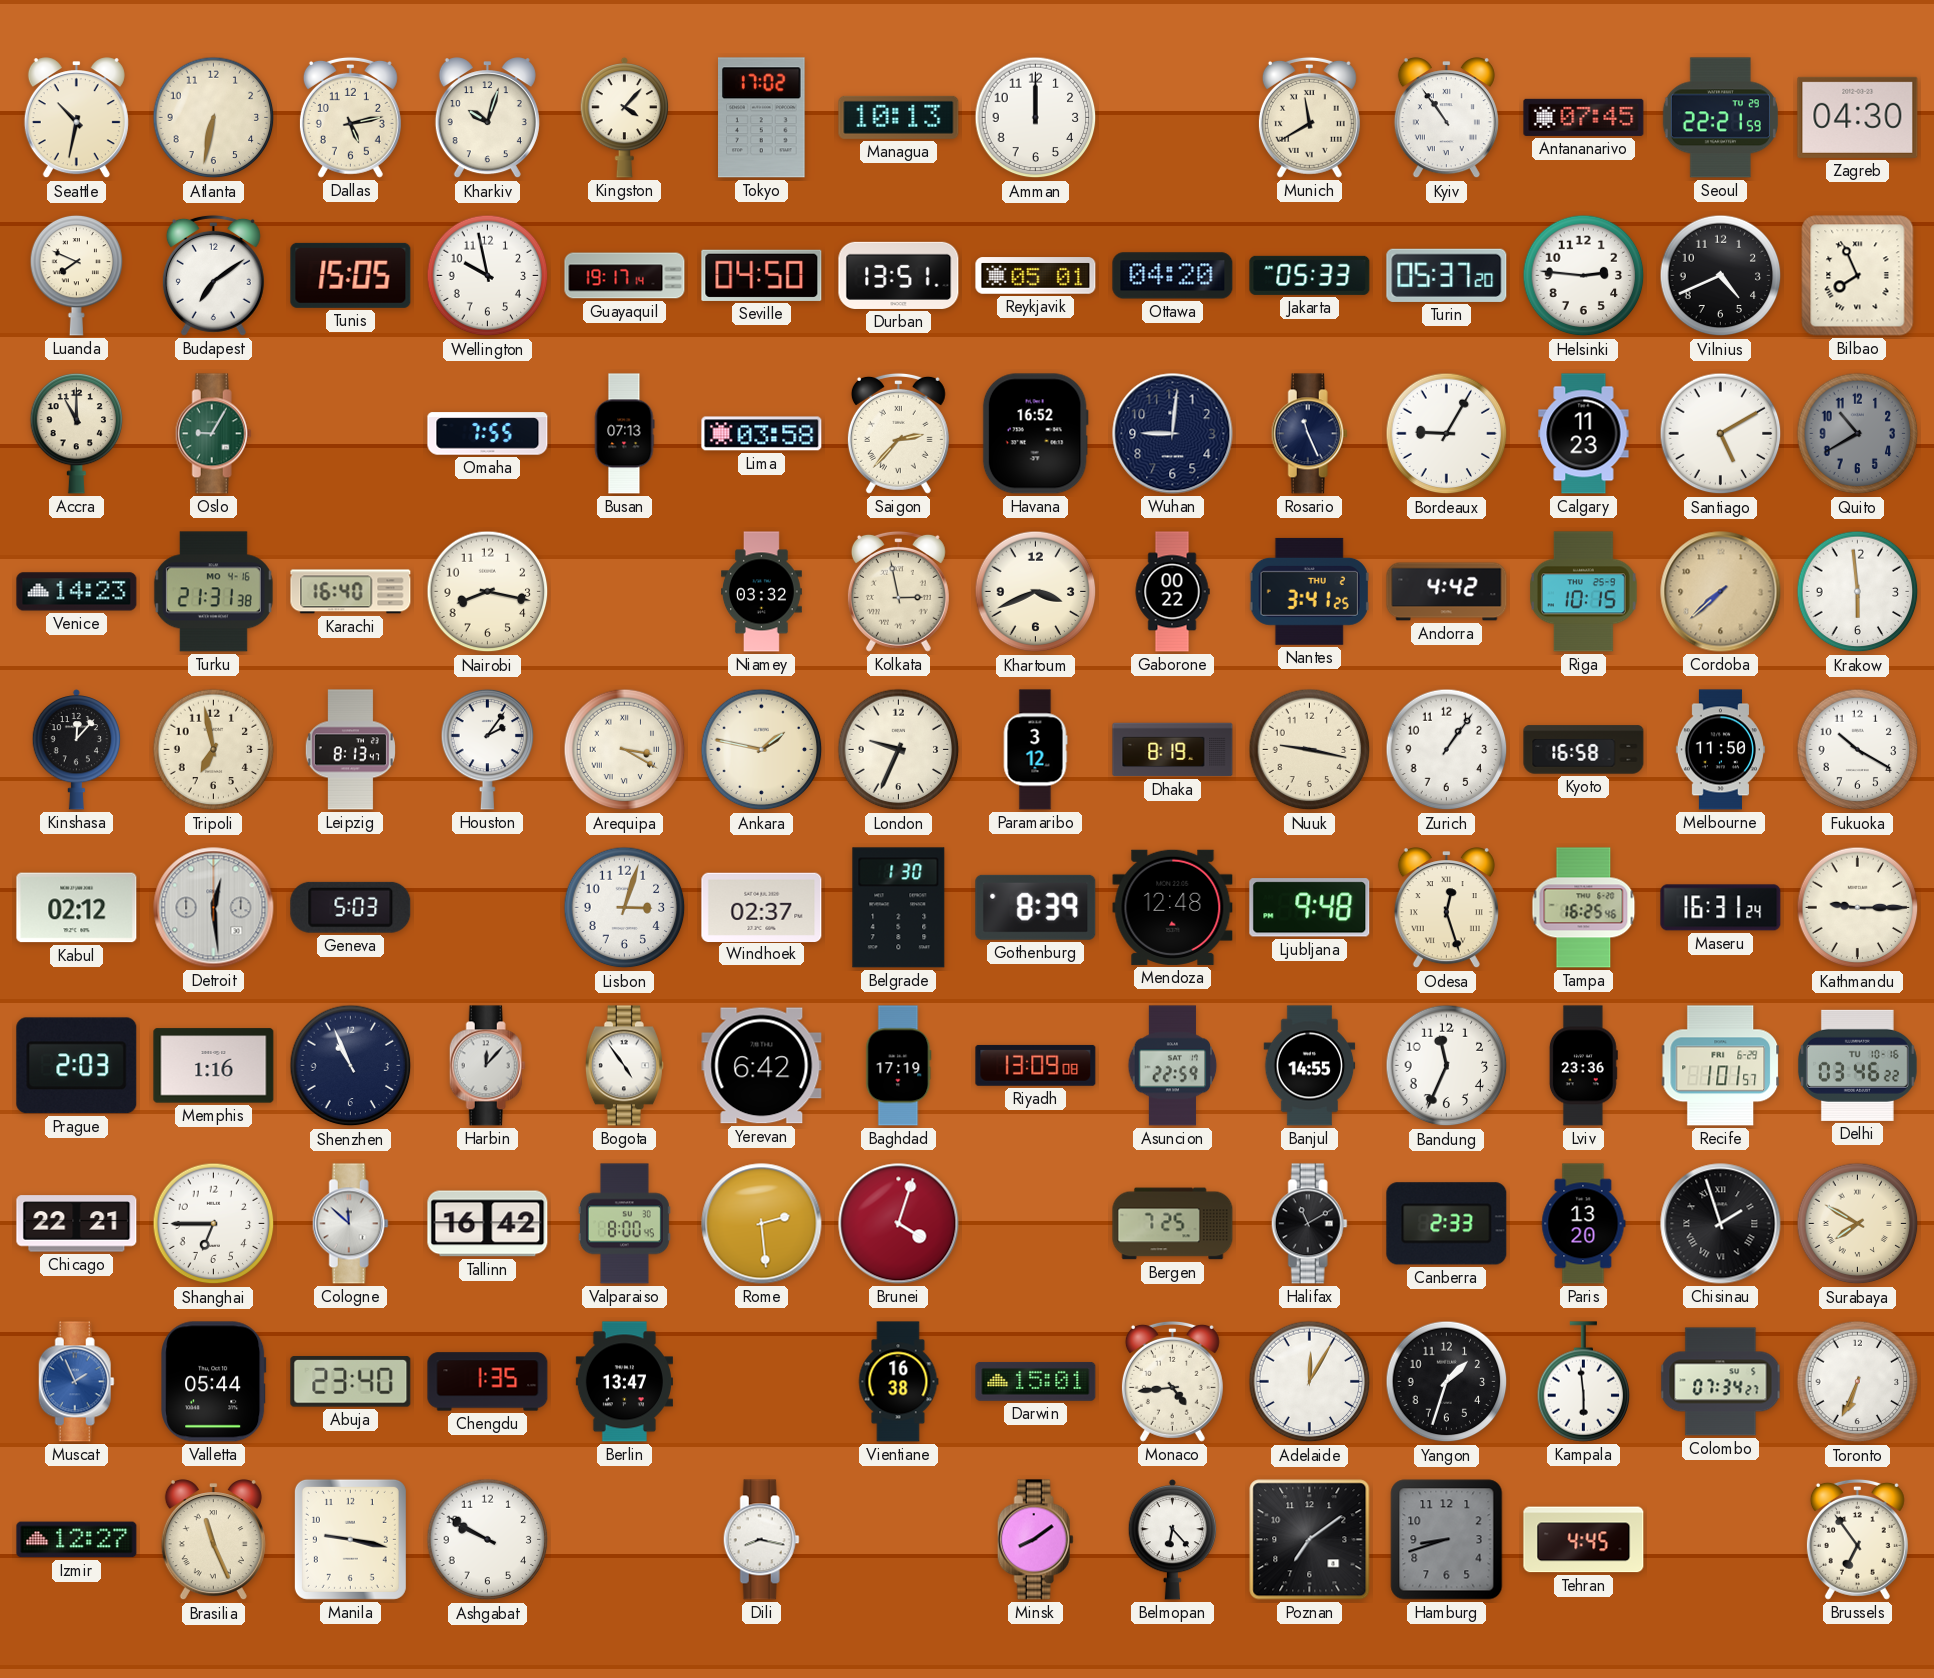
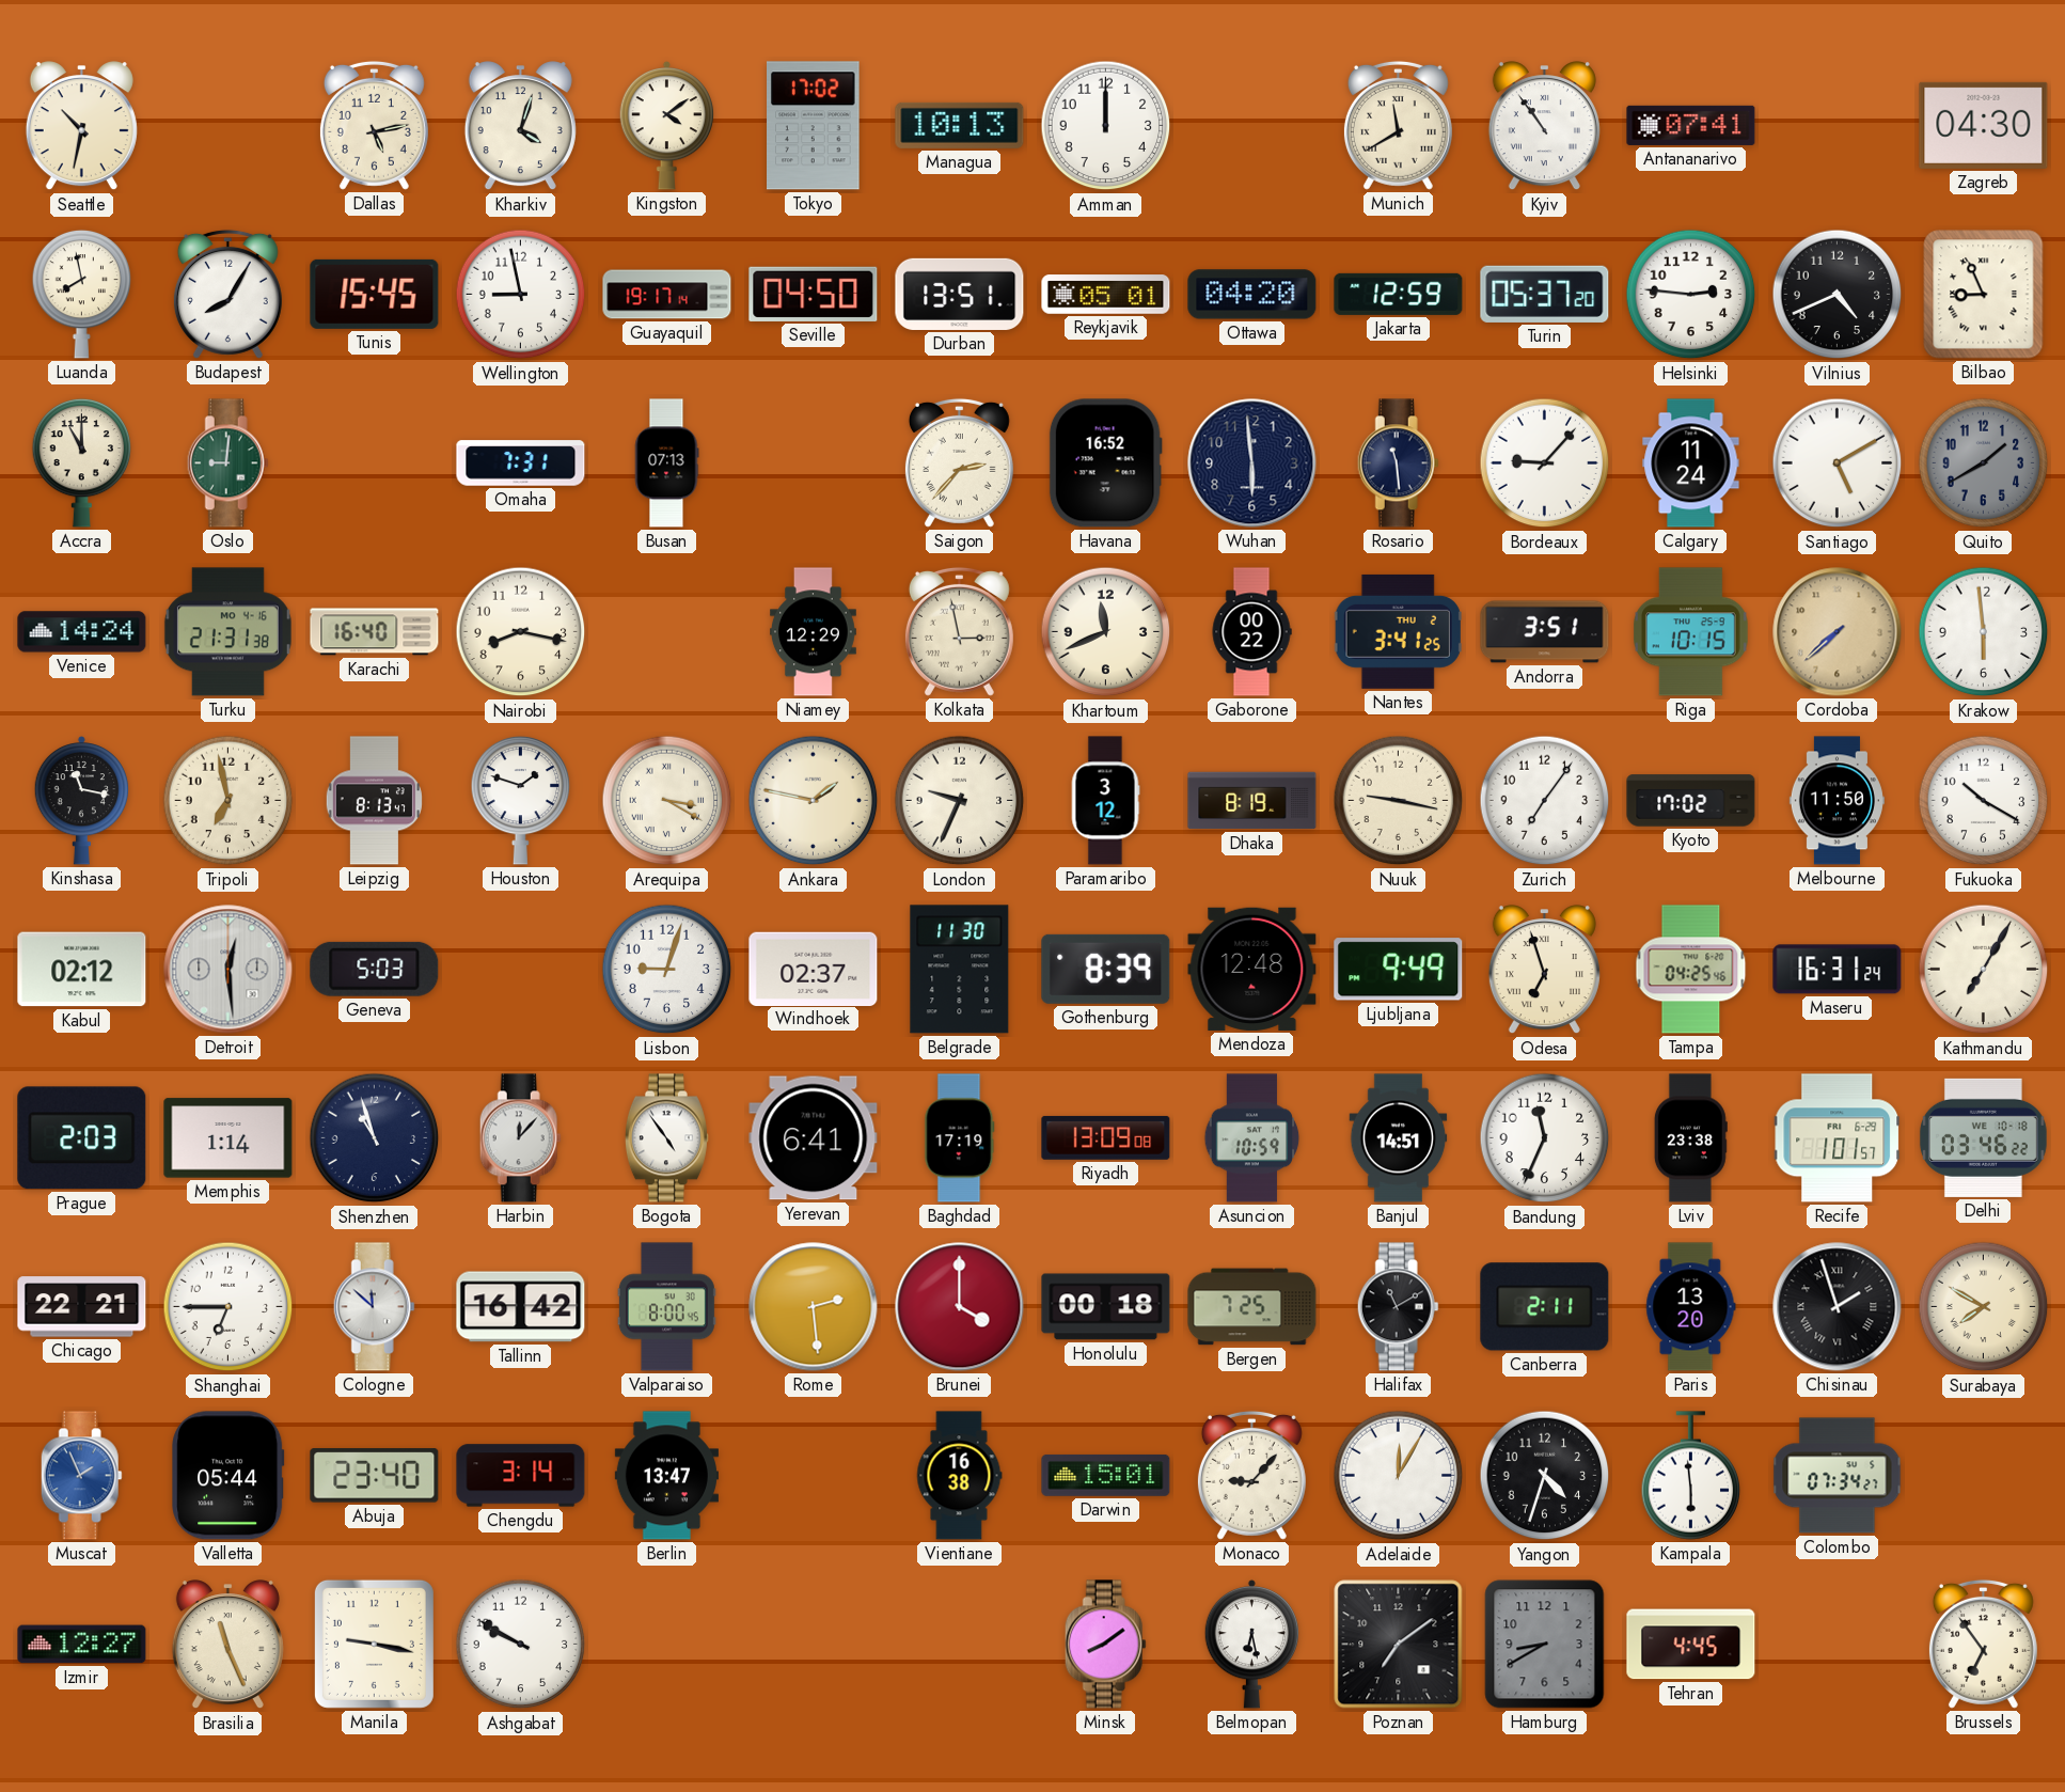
Atlanta: 6:32 -> none
Kharkiv: 10:03 -> 4:03
Kingston: 4:07 -> 4:09
Antananarivo: 07:45 -> 07:41
Seoul: 22:21 -> none
Luanda: 7:49 -> 7:58
Budapest: 7:09 -> 8:05
Tunis: 15:05 -> 15:45
Wellington: 9:58 -> 8:58
Jakarta: 05:33 -> 12:59
Bilbao: 7:56 -> 8:56
Oslo: 9:05 -> 9:01
Omaha: 7:55 -> 7:31
Lima: 03:58 -> none
Wuhan: 9:01 -> 5:59
Rosario: 11:26 -> 11:29
Bordeaux: 9:05 -> 9:07
Calgary: 11:23 -> 11:24
Quito: 10:40 -> 1:40
Venice: 14:23 -> 14:24
Niamey: 03:32 -> 12:29
Khartoum: 3:41 -> 11:41
Andorra: 4:42 -> 3:51
Kinshasa: 12:07 -> 11:17
Houston: 2:06 -> 1:48
Zurich: 1:06 -> 7:06
Kyoto: 16:58 -> 17:02
Lisbon: 3:03 -> 9:03
Belgrade: 1:30 -> 11:30
Ljubljana: 9:48 -> 9:49
Odesa: 12:27 -> 6:57
Tampa: 16:25 -> 04:25
Kathmandu: 9:15 -> 7:05
Memphis: 1:16 -> 1:14
Shenzhen: 10:56 -> 10:57
Yerevan: 6:42 -> 6:41
Asuncion: 22:59 -> 10:59
Banjul: 14:55 -> 14:51
Lviv: 23:36 -> 23:38
Delhi date: TU 10-16 -> WE 10-18
Brunei: 4:03 -> 4:00
Honolulu: none -> 00:18
Canberra: 2:33 -> 2:11
Chengdu: 1:35 -> 3:14
Monaco: 4:44 -> 9:07
Yangon: 1:33 -> 4:33
Toronto: 6:34 -> none
Dili: 8:17 -> none
Belmopan: 6:23 -> 6:28
Hamburg: 8:42 -> 8:40
